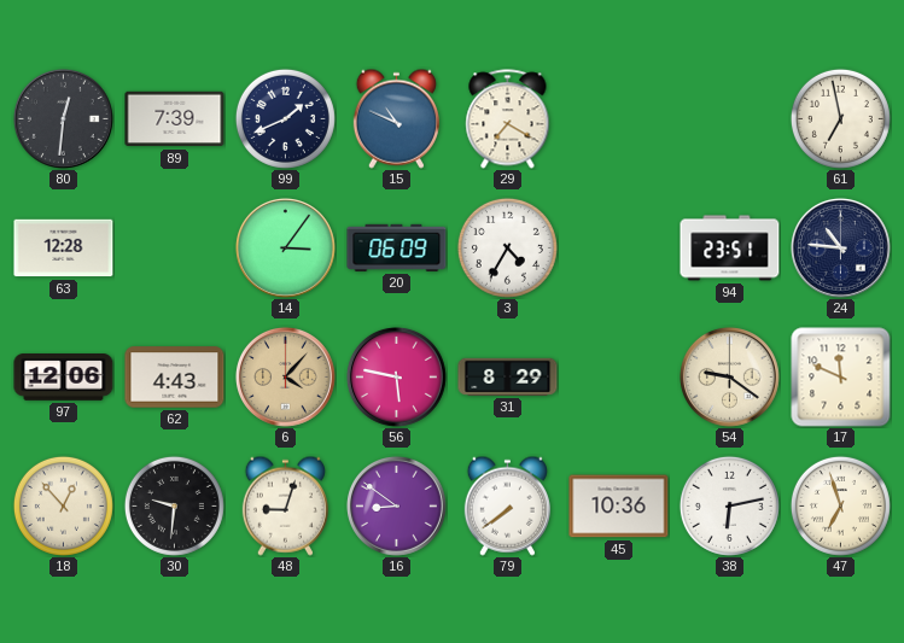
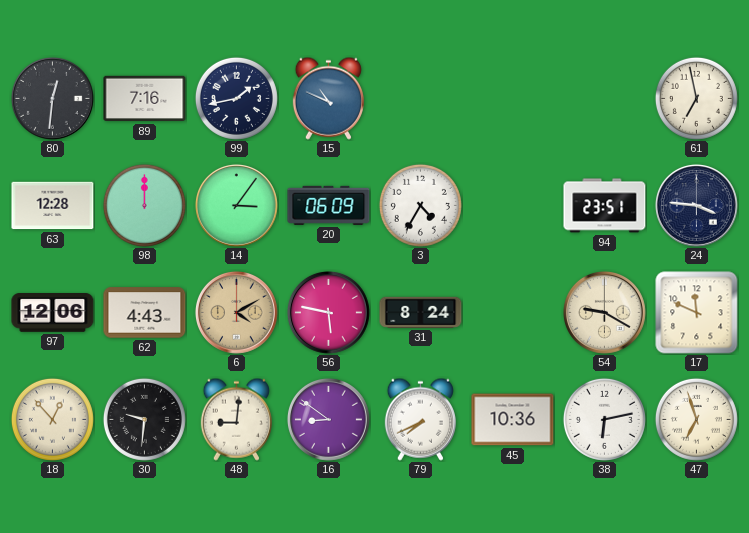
89: 7:39 -> 7:16
99: 1:41 -> 1:43
29: 7:20 -> none
98: none -> 12:00
24: 10:46 -> 3:46
6: 4:07 -> 4:10
31: 8:29 -> 8:24
54: 9:21 -> 9:20
48: 9:03 -> 9:01
79: 7:39 -> 7:41
